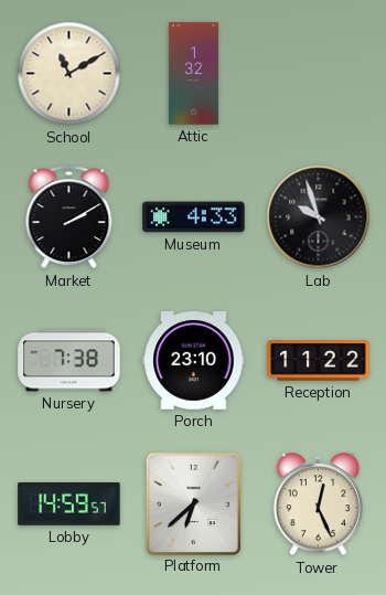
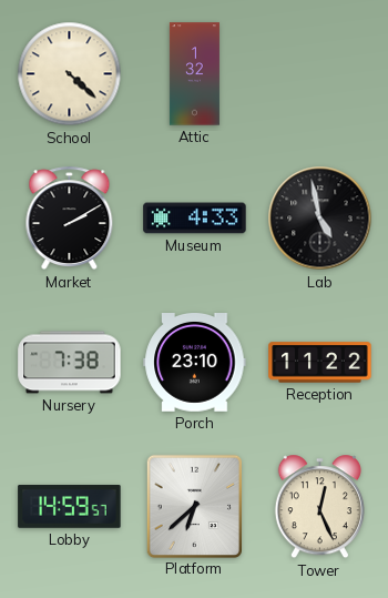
School: 11:10 -> 4:22
Lab: 9:57 -> 4:58
